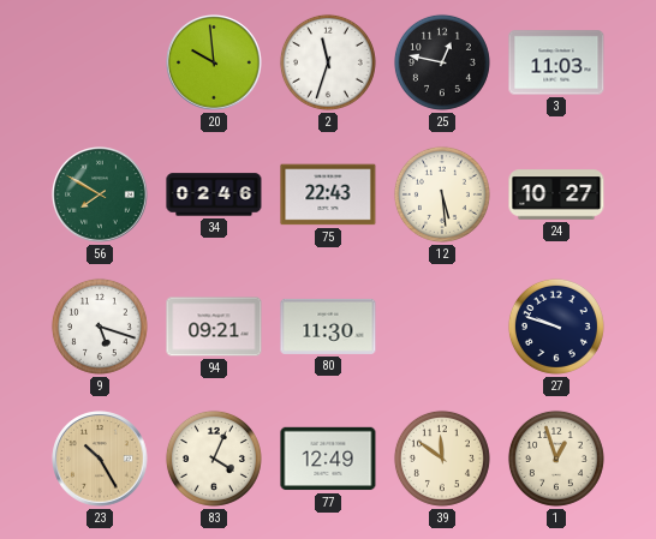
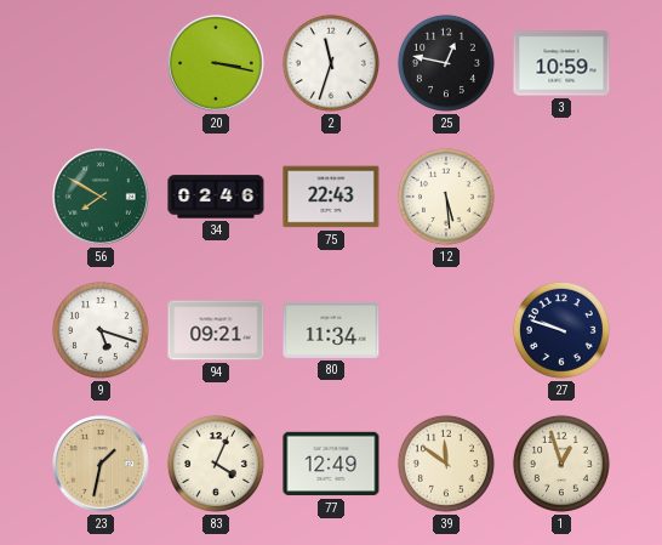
20: 9:59 -> 3:17
3: 11:03 -> 10:59
24: 10:27 -> none
80: 11:30 -> 11:34
23: 10:25 -> 1:32
